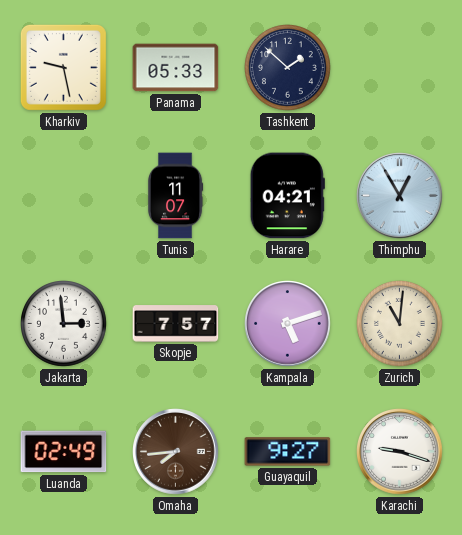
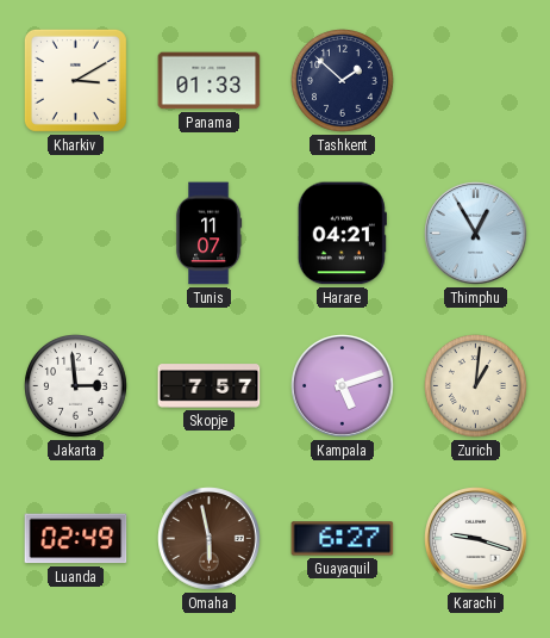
Kharkiv: 9:28 -> 3:10
Panama: 05:33 -> 01:33
Zurich: 11:01 -> 1:01
Omaha: 7:44 -> 5:58
Guayaquil: 9:27 -> 6:27
